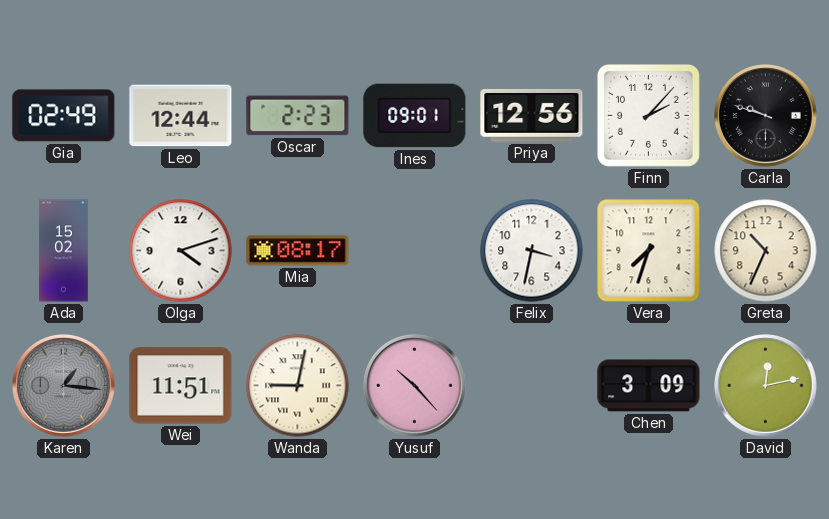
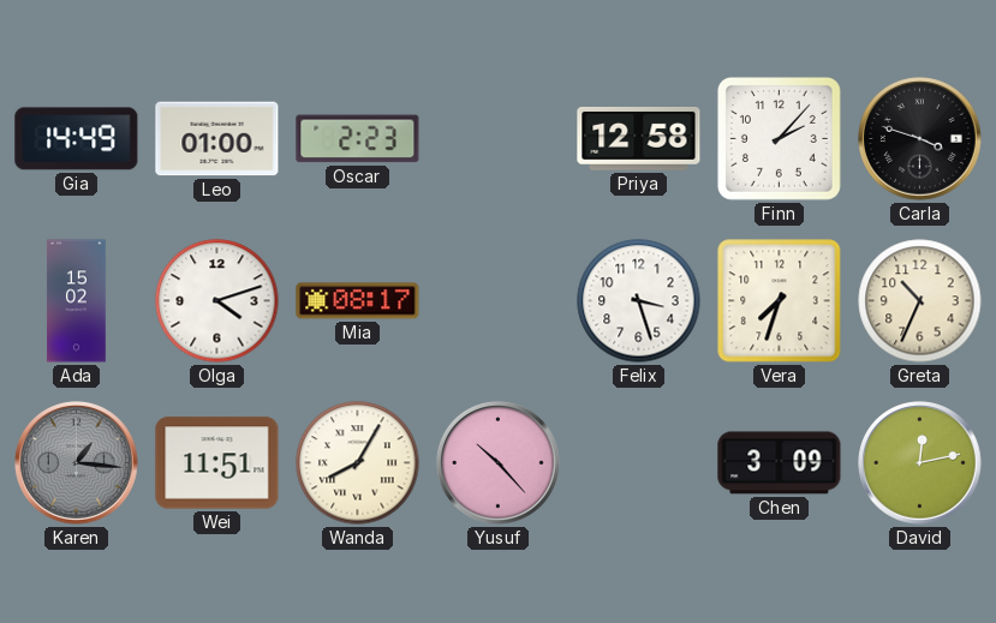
Gia: 02:49 -> 14:49
Leo: 12:44 -> 01:00
Ines: 09:01 -> none
Priya: 12:56 -> 12:58
Carla: 9:48 -> 3:48
Felix: 3:32 -> 3:27
Wanda: 9:02 -> 8:05
